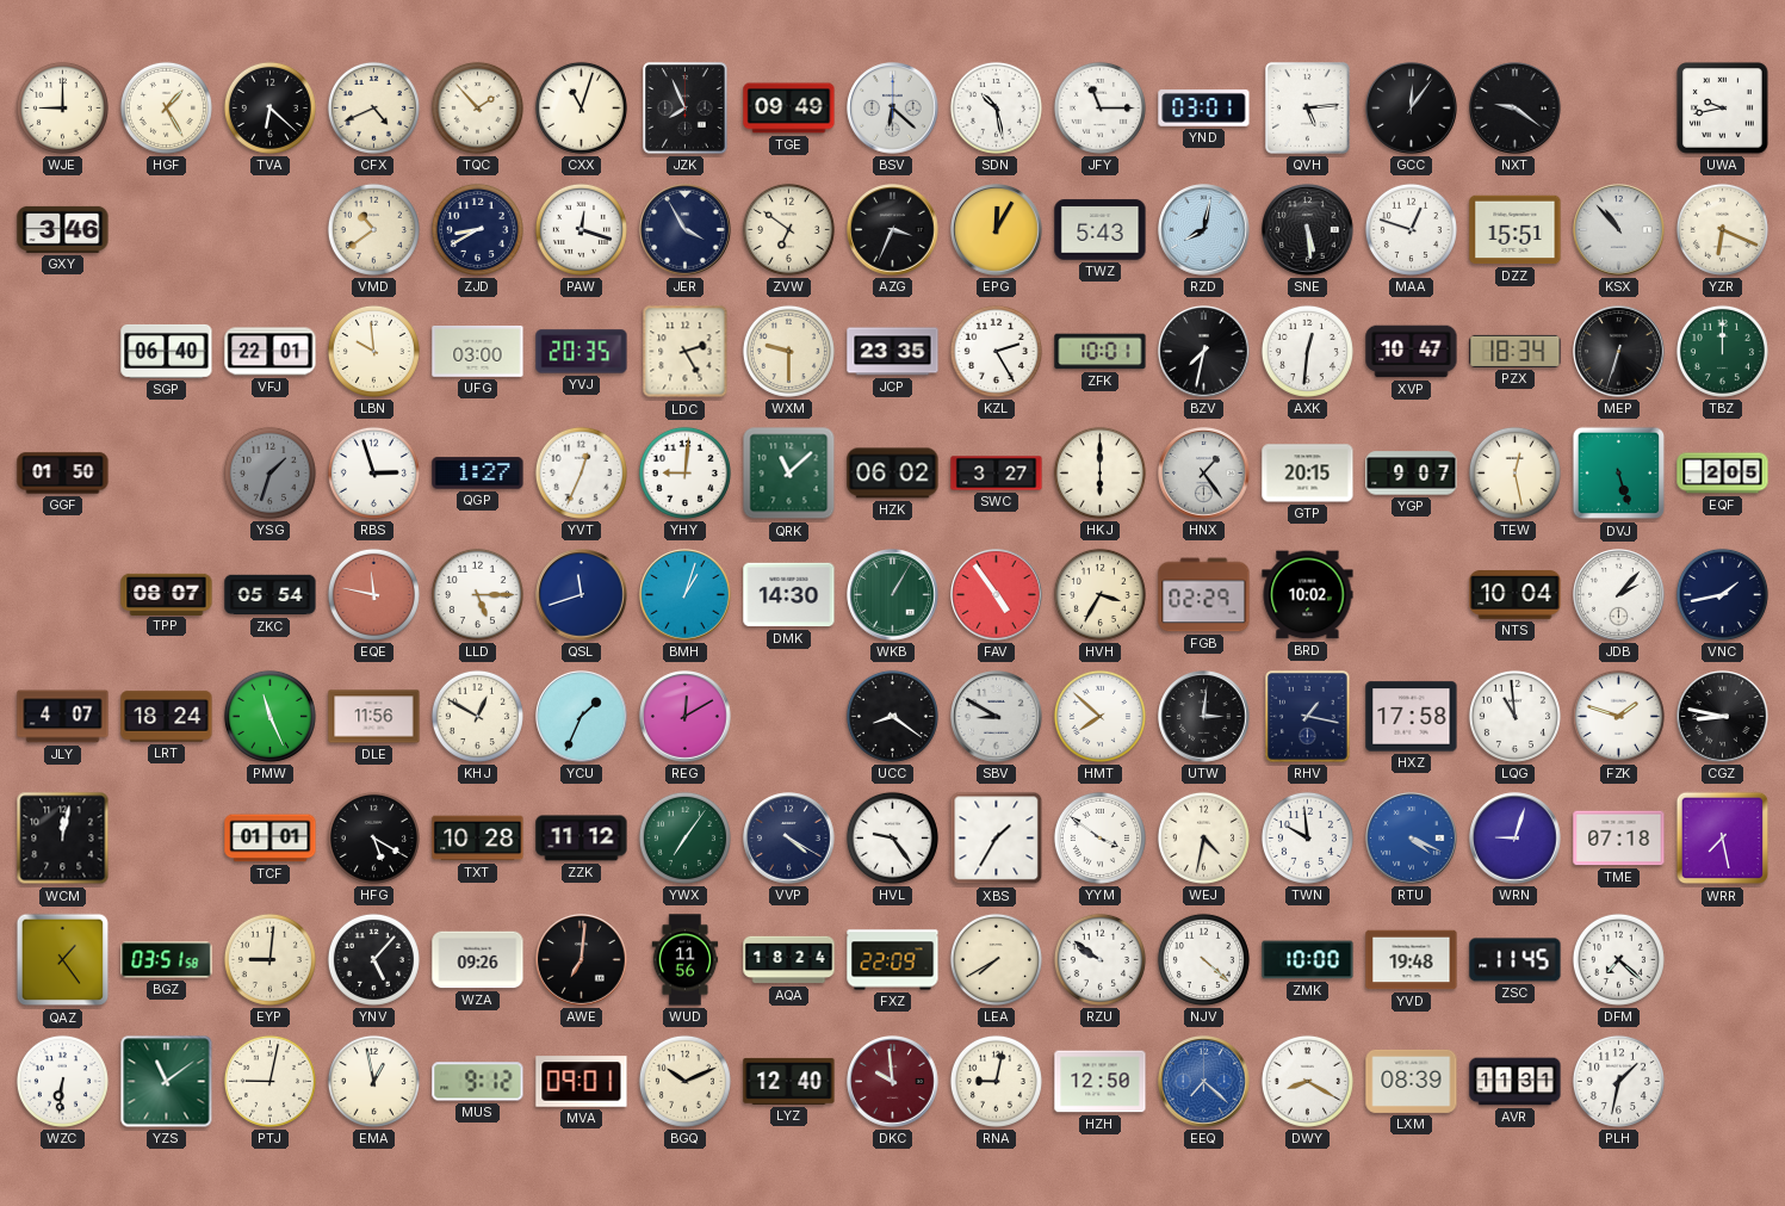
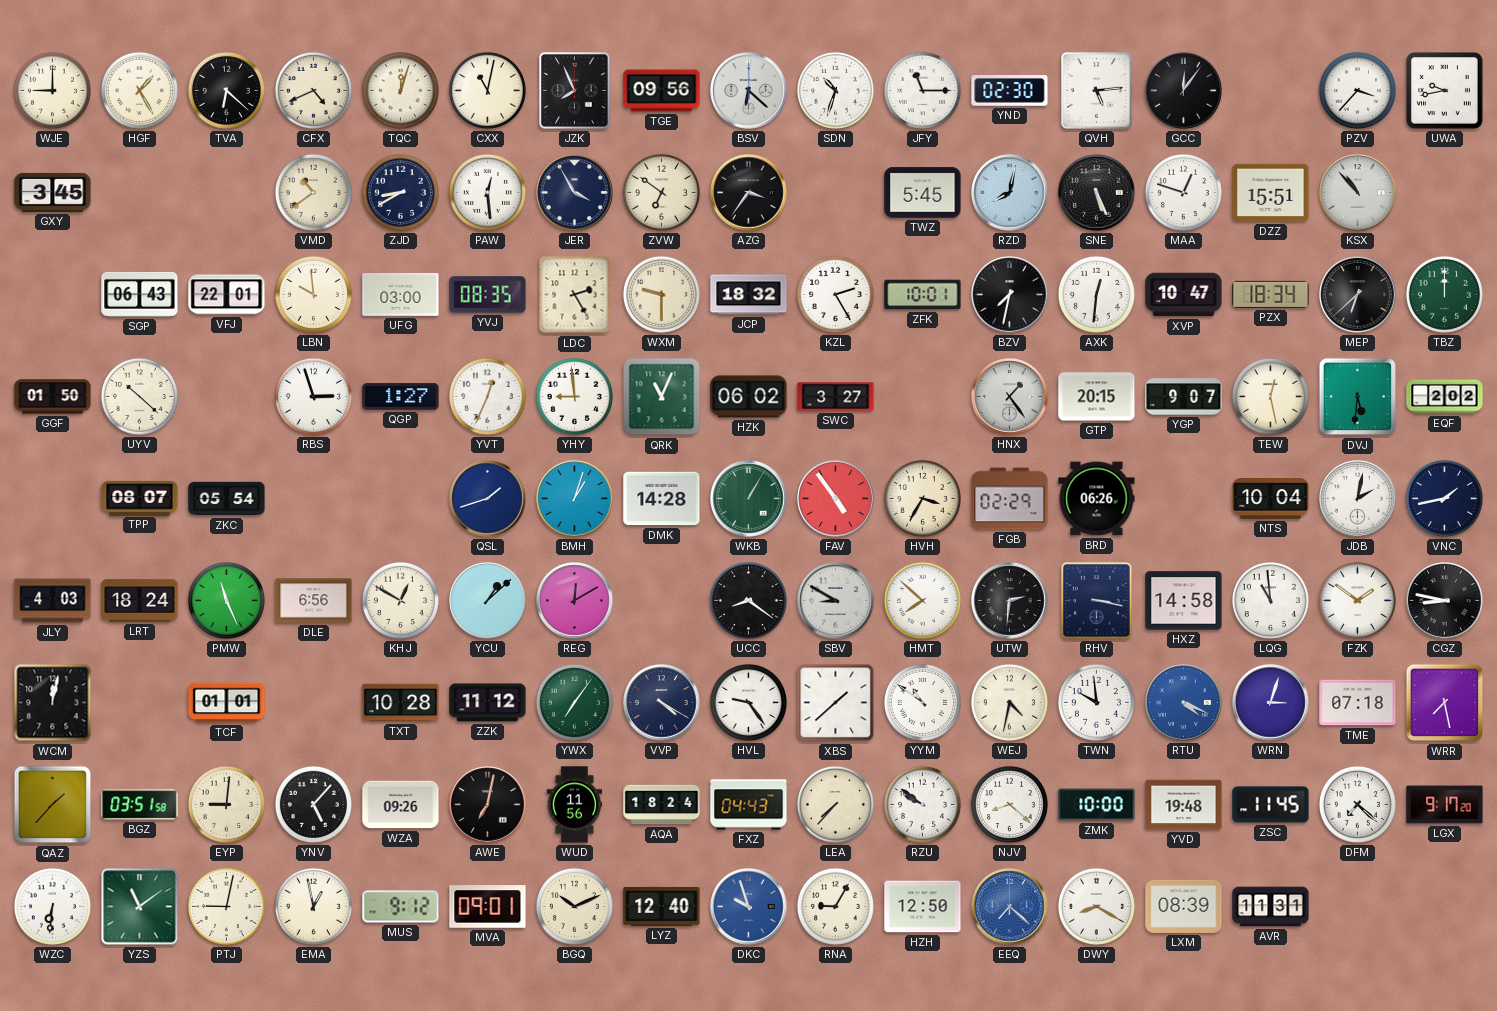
TQC: 1:53 -> 12:03
CXX: 11:03 -> 11:02
TGE: 09:49 -> 09:56
SDN: 10:28 -> 10:33
YND: 03:01 -> 02:30
NXT: 9:21 -> none
PZV: none -> 3:37
GXY: 3:46 -> 3:45
PAW: 12:18 -> 12:29
AZG: 3:34 -> 3:36
EPG: 12:05 -> none
TWZ: 5:43 -> 5:45
SNE: 5:29 -> 5:26
YZR: 6:19 -> none
SGP: 06:40 -> 06:43
YVJ: 20:35 -> 08:35
JCP: 23:35 -> 18:32
MEP: 6:33 -> 6:38
UYV: none -> 10:22
YSG: 1:33 -> none
YHY: 9:01 -> 8:59
QRK: 11:08 -> 11:04
HKJ: 6:00 -> none
DVJ: 5:27 -> 5:31
EQF: 2:05 -> 2:02
EQE: 11:47 -> none
LLD: 5:15 -> none
QSL: 11:42 -> 1:42
DMK: 14:30 -> 14:28
BRD: 10:02 -> 06:26
JDB: 2:07 -> 2:02
JLY: 4:07 -> 4:03
DLE: 11:56 -> 6:56
YCU: 1:34 -> 1:08
UTW: 3:01 -> 2:31
RHV: 1:17 -> 3:17
HXZ: 17:58 -> 14:58
FZK: 1:48 -> 1:51
HFG: 5:20 -> none
XBS: 1:35 -> 1:38
YYM: 3:51 -> 10:51
WRN: 9:03 -> 3:03
QAZ: 1:24 -> 1:37
AWE: 7:01 -> 7:02
FXZ: 22:09 -> 04:43
LEA: 7:40 -> 7:37
NJV: 4:22 -> 8:22
LGX: none -> 9:17
DKC: 9:59 -> 9:57
DKC dial: burgundy -> blue
RNA: 9:02 -> 9:05
PLH: 1:32 -> none
